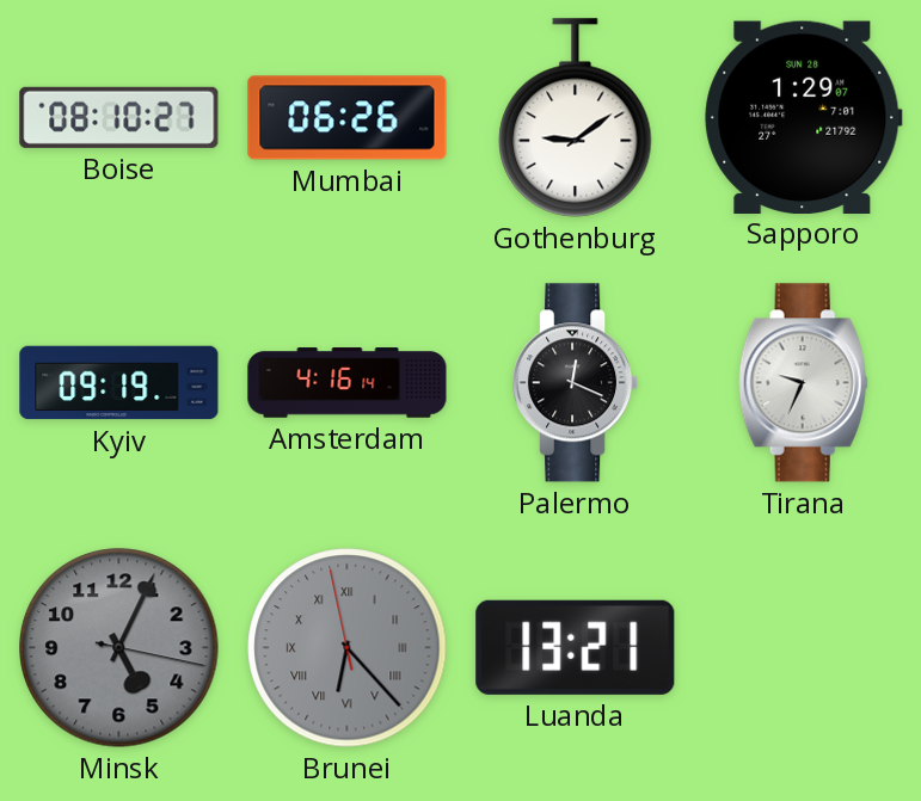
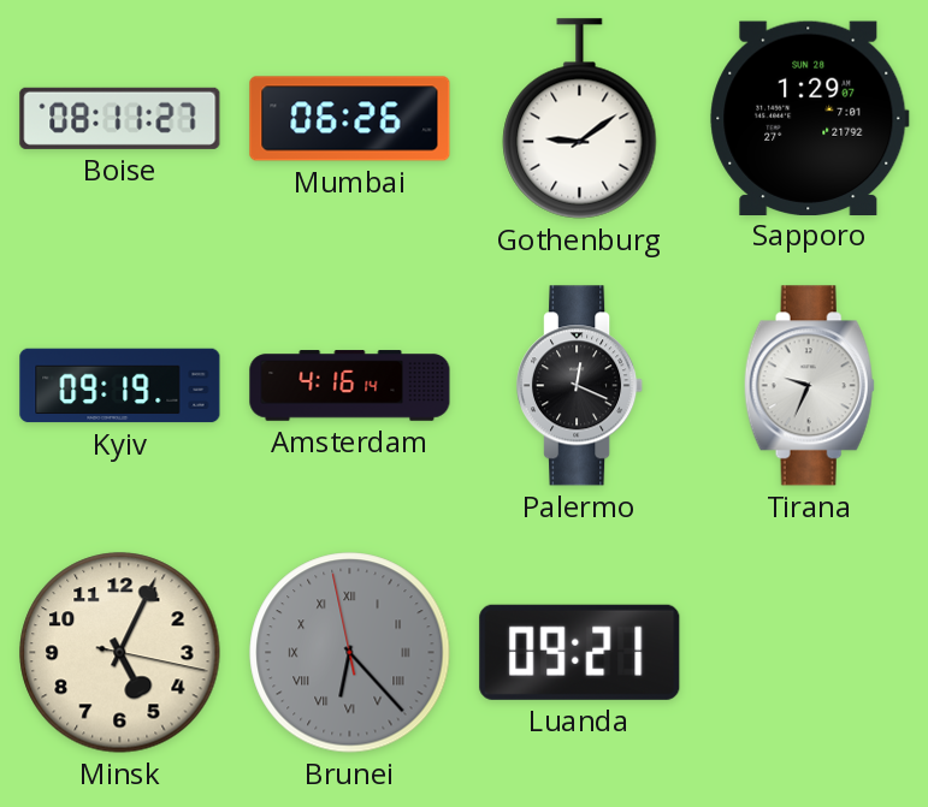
Boise: 08:10 -> 08:11
Minsk dial: grey -> cream
Luanda: 13:21 -> 09:21
